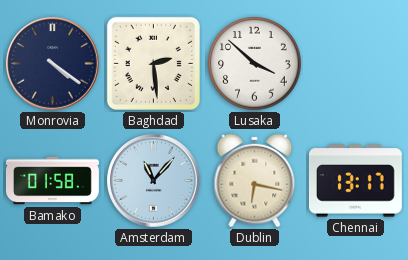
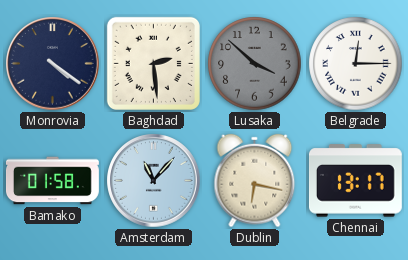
Lusaka dial: white -> grey
Belgrade: none -> 12:15
